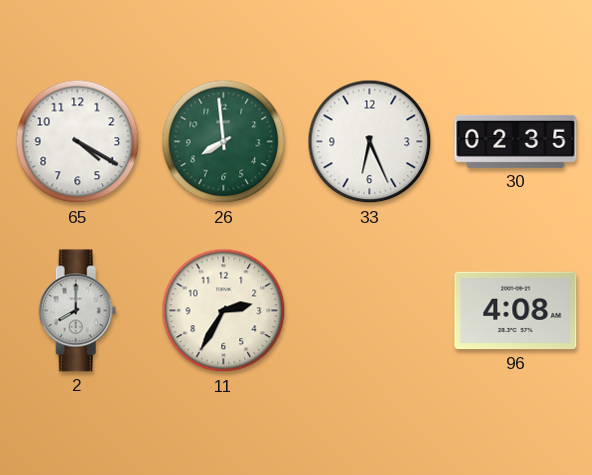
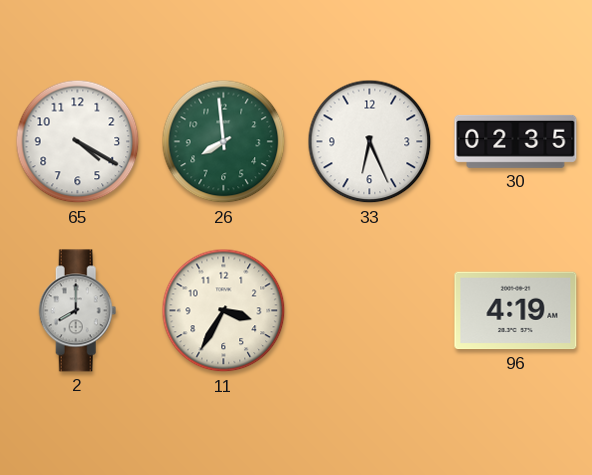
11: 2:35 -> 3:35
96: 4:08 -> 4:19
